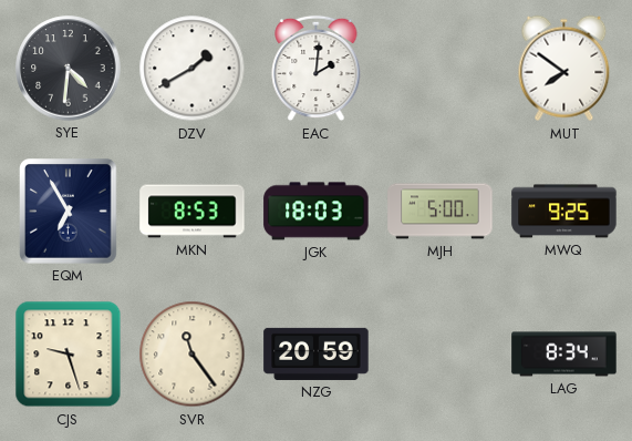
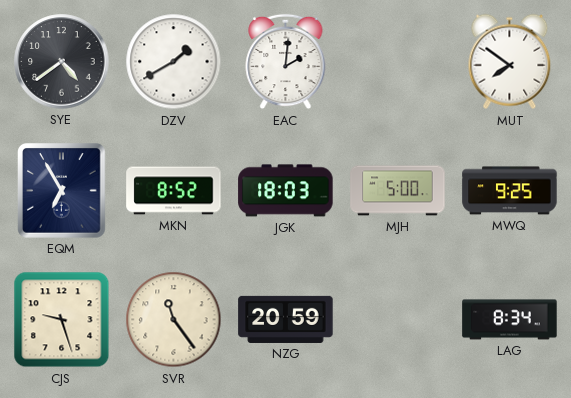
SYE: 4:31 -> 4:39
MKN: 8:53 -> 8:52
